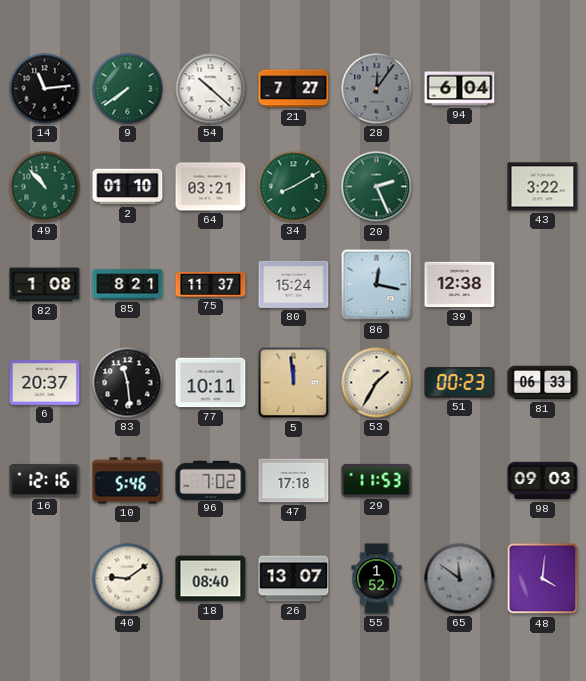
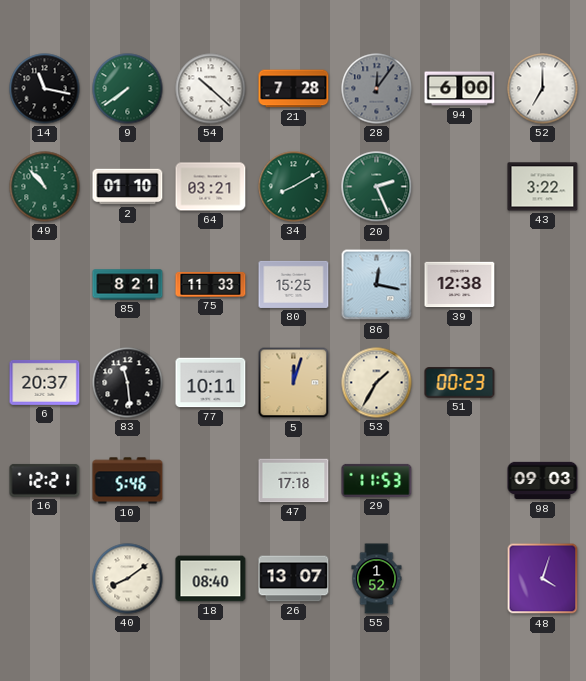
14: 11:14 -> 11:17
21: 7:27 -> 7:28
94: 6:04 -> 6:00
52: none -> 7:00
82: 1:08 -> none
75: 11:37 -> 11:33
80: 15:24 -> 15:25
5: 11:59 -> 12:03
81: 06:33 -> none
16: 12:16 -> 12:21
96: 7:02 -> none
40: 9:09 -> 8:09
65: 11:51 -> none
48: 4:01 -> 4:03
